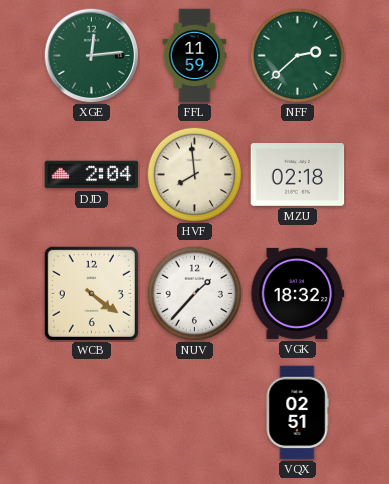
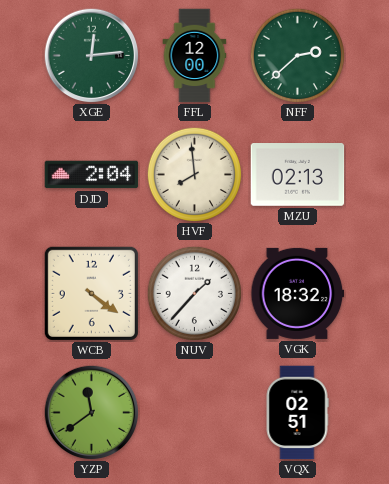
FFL: 11:59 -> 12:00
MZU: 02:18 -> 02:13
YZP: none -> 11:39
